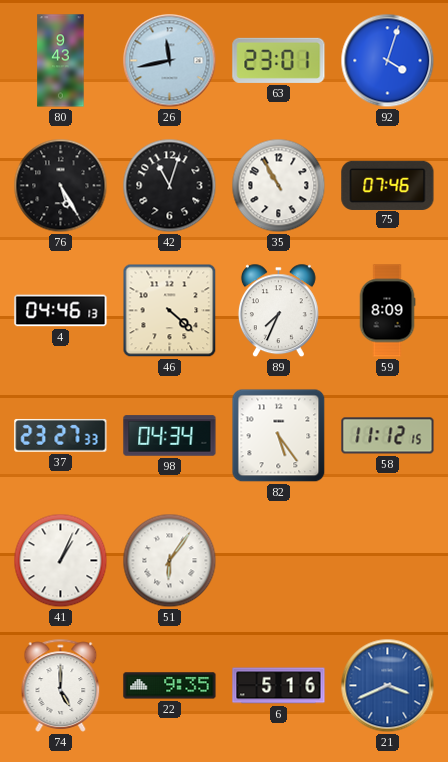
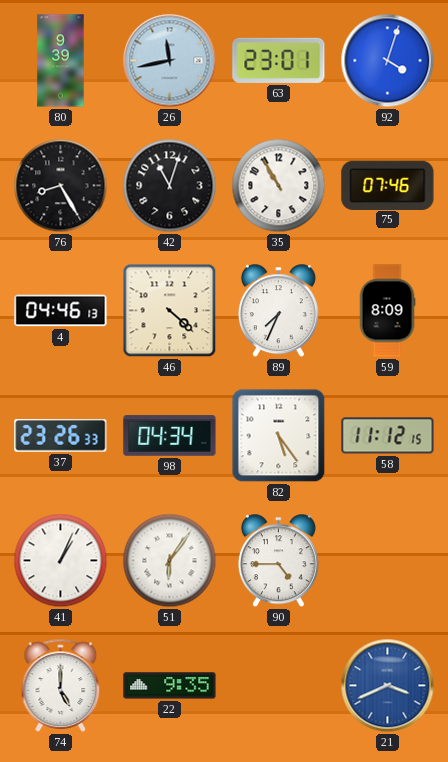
80: 9:43 -> 9:39
76: 5:25 -> 8:25
37: 23:27 -> 23:26
90: none -> 4:45
6: 5:16 -> none
